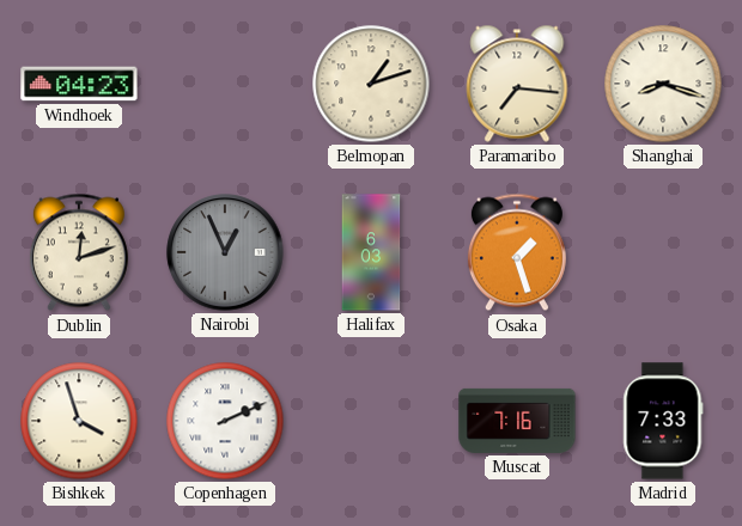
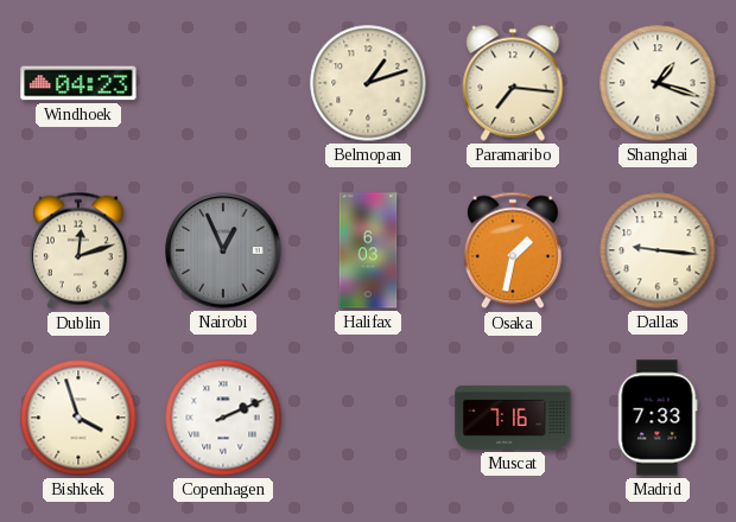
Shanghai: 8:18 -> 1:18
Osaka: 1:27 -> 1:32
Dallas: none -> 9:16
